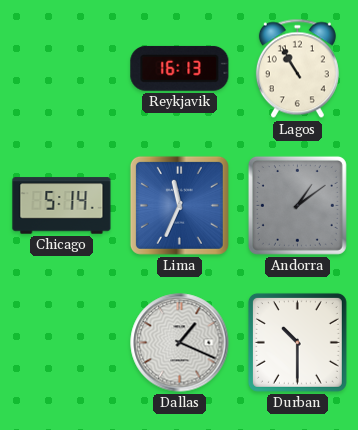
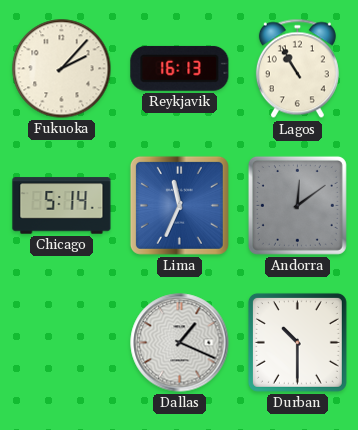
Fukuoka: none -> 2:07
Andorra: 1:09 -> 12:09
